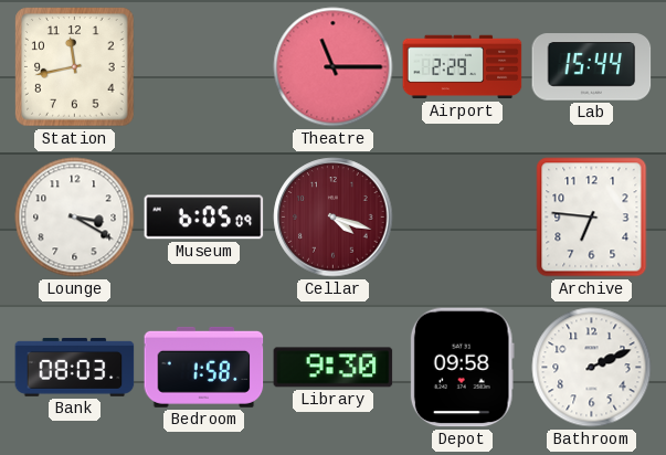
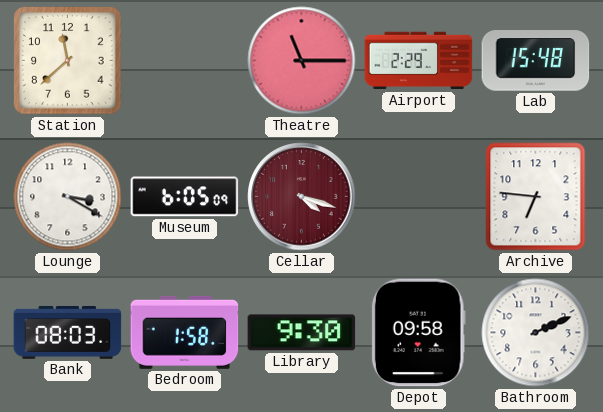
Station: 11:43 -> 11:38
Lab: 15:44 -> 15:48
